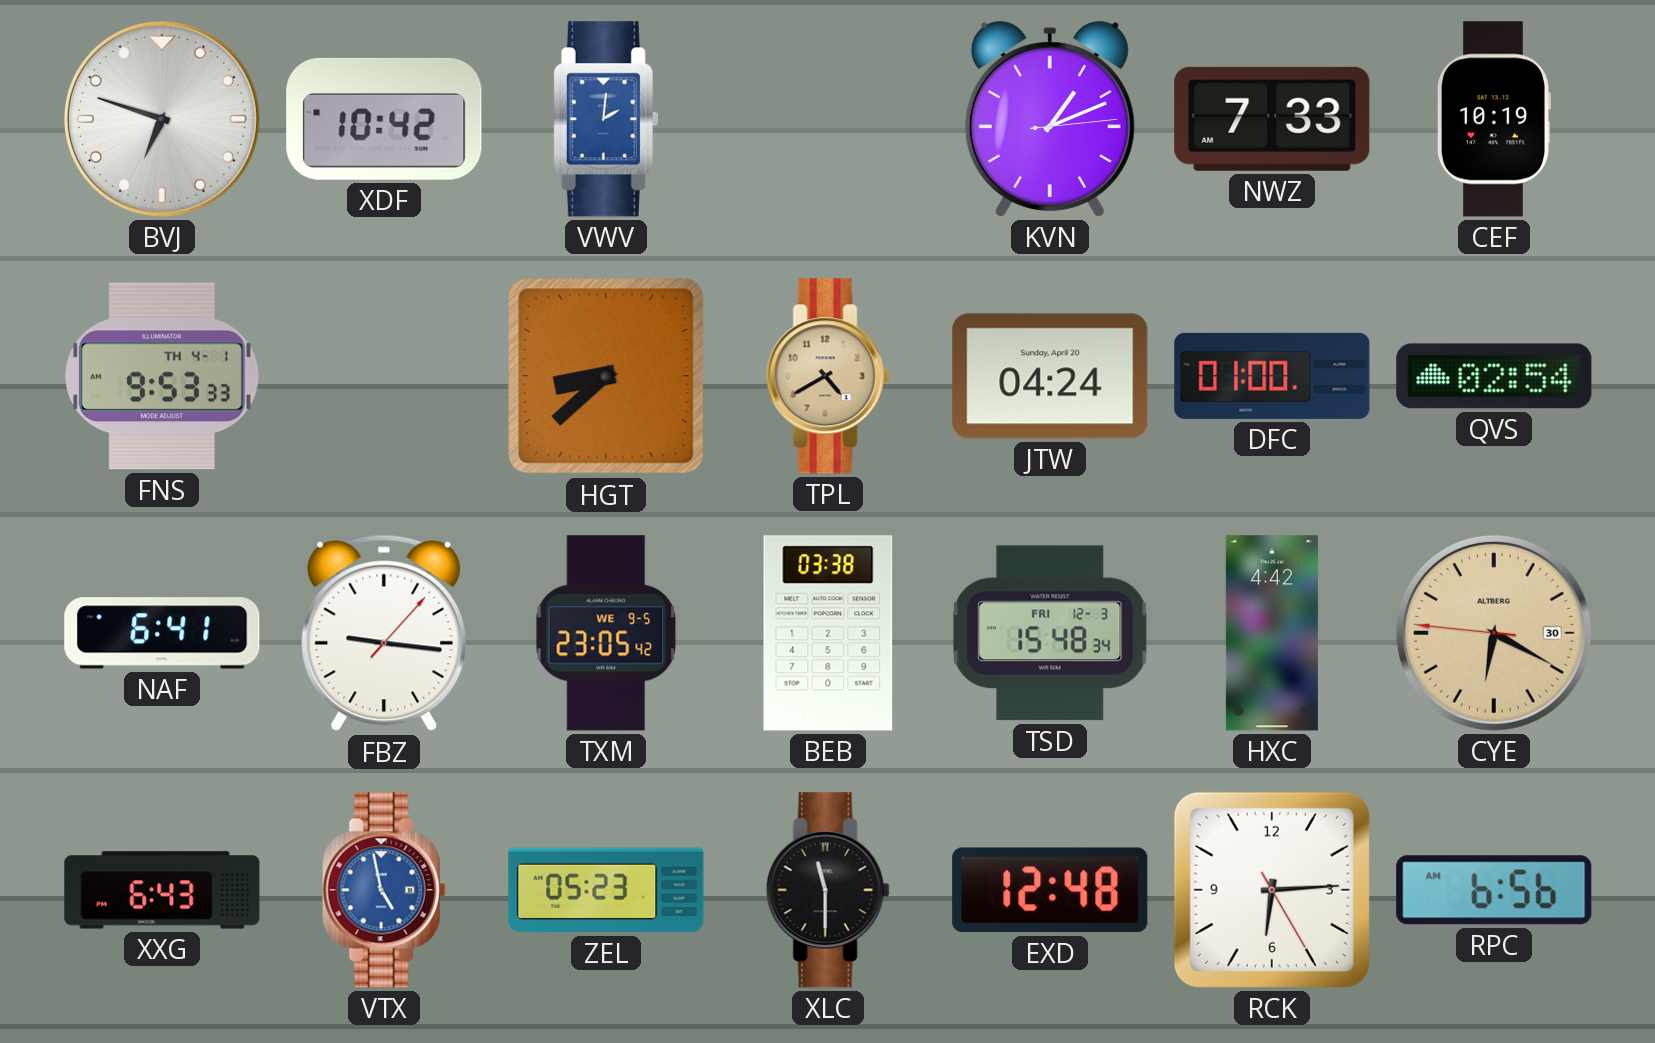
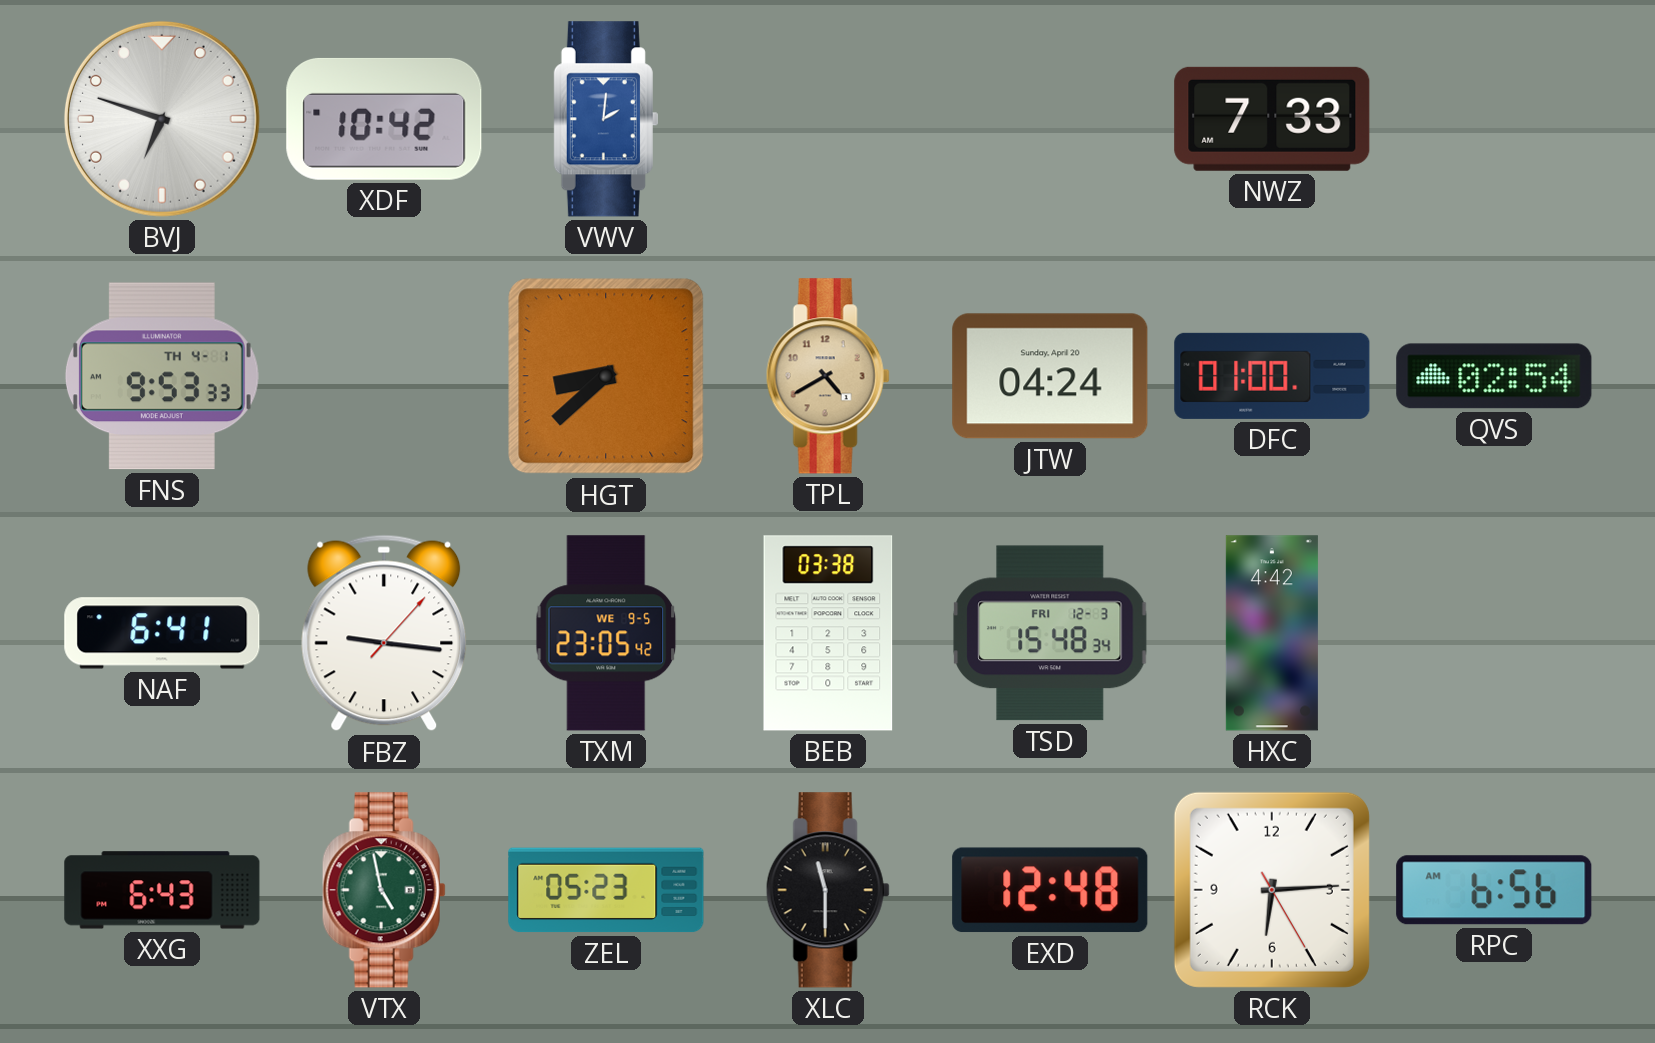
KVN: 1:11 -> none
CEF: 10:19 -> none
CYE: 6:19 -> none
VTX dial: blue -> green
